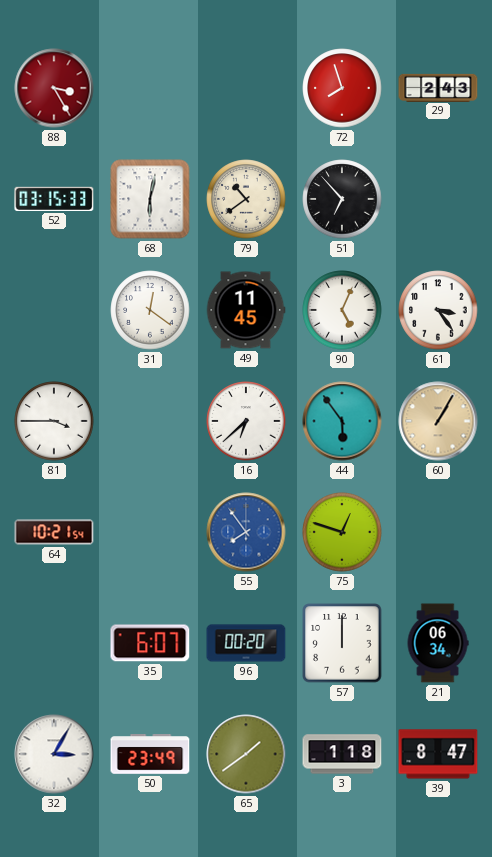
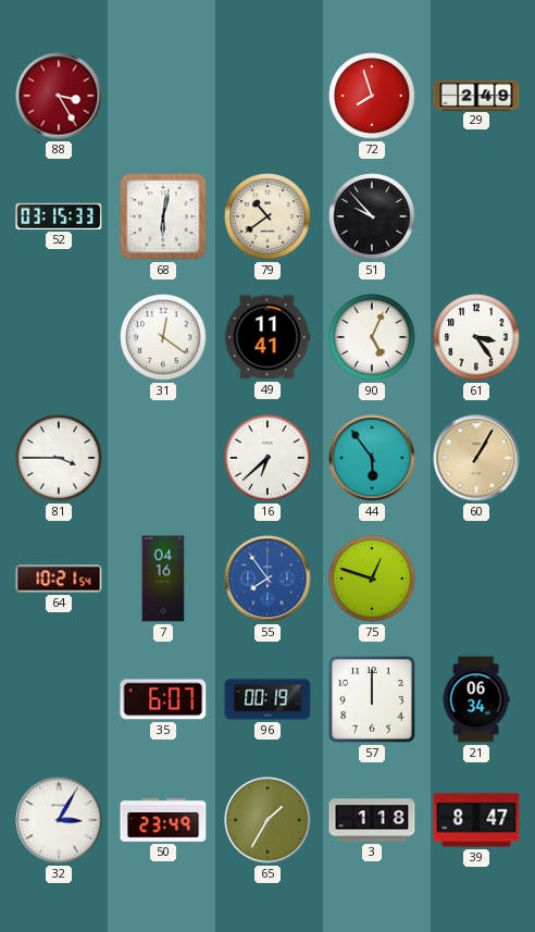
29: 2:43 -> 2:49
51: 6:53 -> 9:53
49: 11:45 -> 11:41
7: none -> 04:16
96: 00:20 -> 00:19
65: 1:39 -> 1:35
